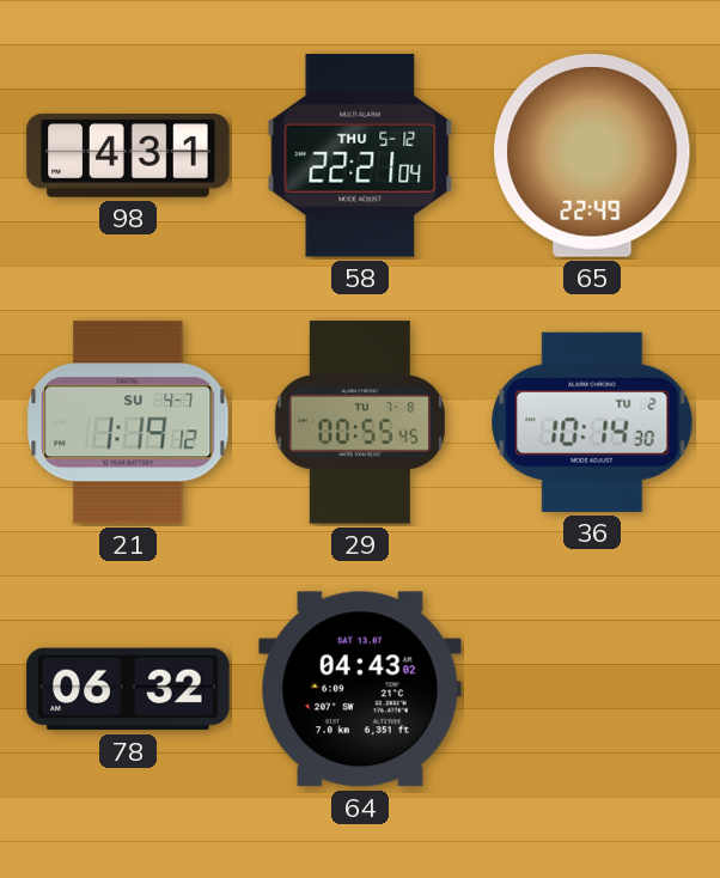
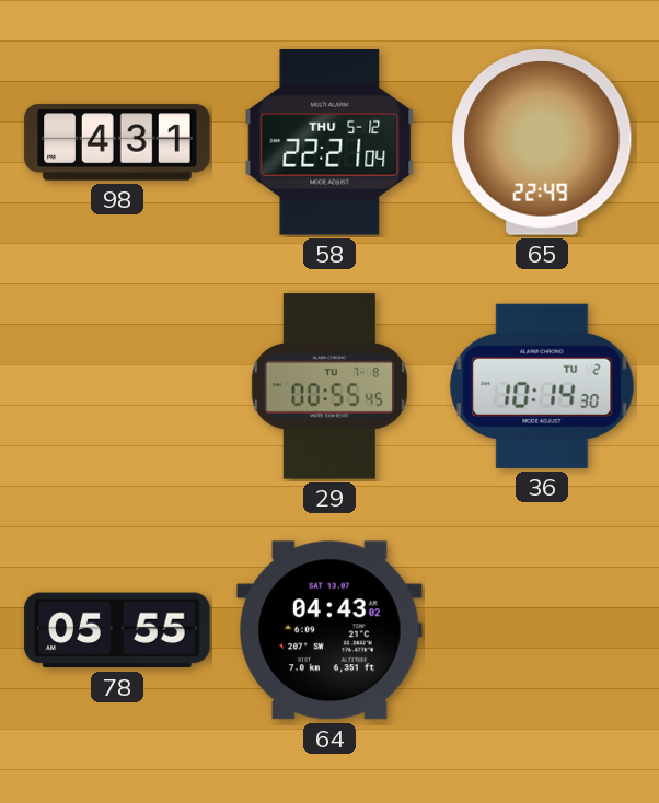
21: 1:19 -> none
78: 06:32 -> 05:55
